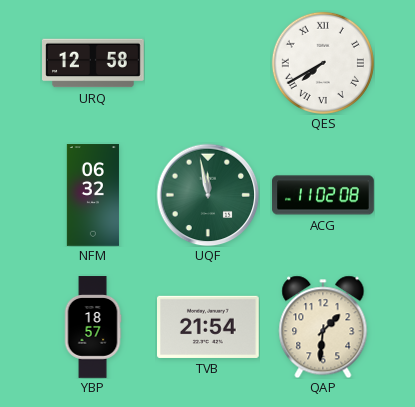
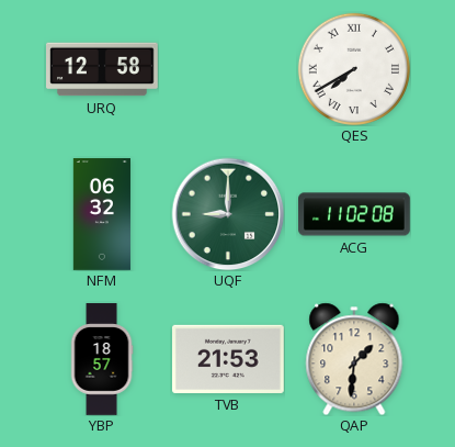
UQF: 11:58 -> 9:00
TVB: 21:54 -> 21:53
